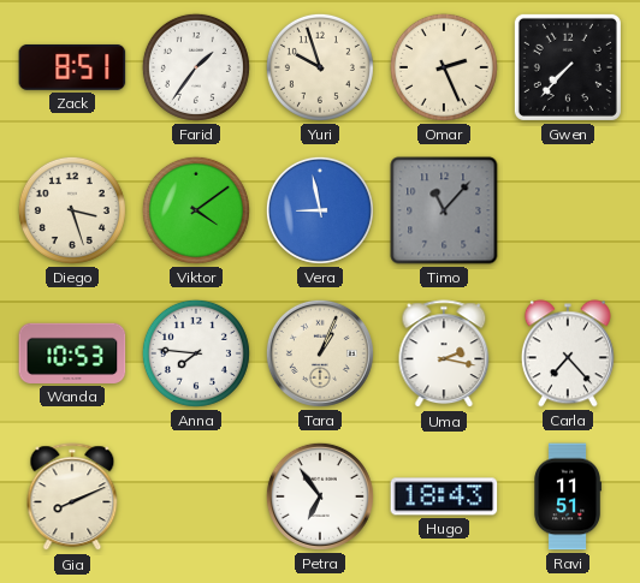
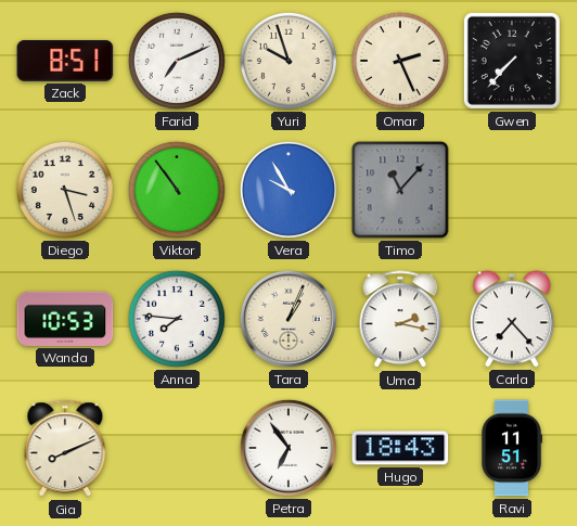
Farid: 1:36 -> 7:11
Viktor: 4:09 -> 10:54
Vera: 8:58 -> 9:55
